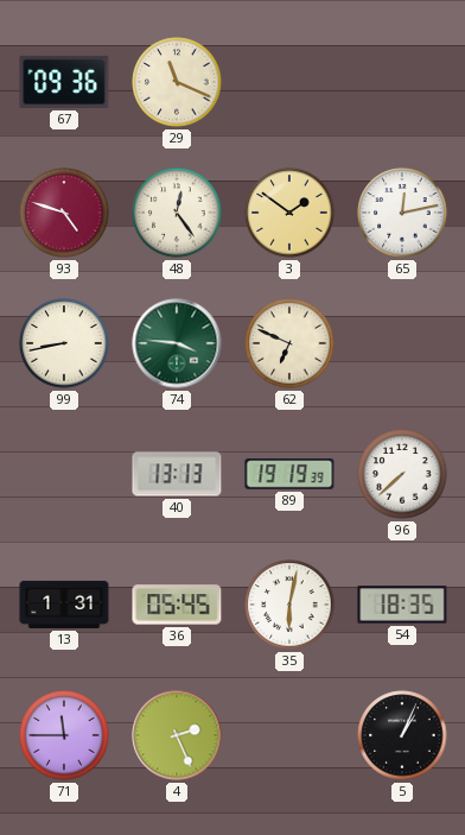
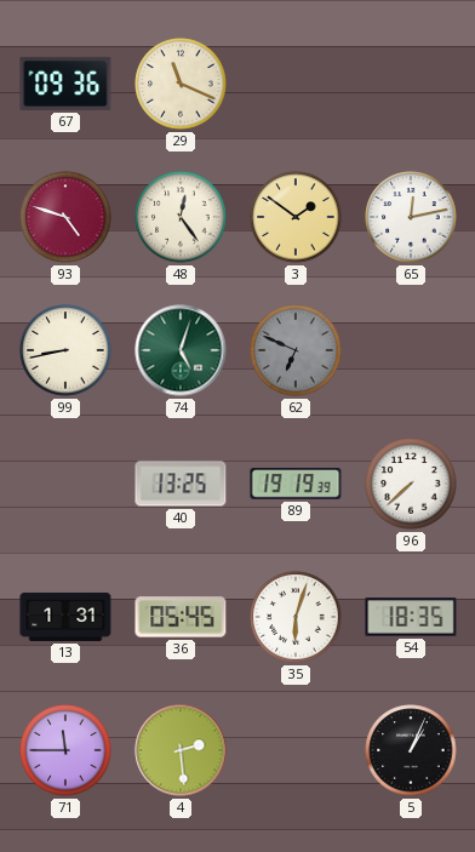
74: 3:46 -> 5:03
62 dial: cream -> grey
40: 13:13 -> 13:25
35: 6:02 -> 6:03
4: 2:26 -> 2:29
